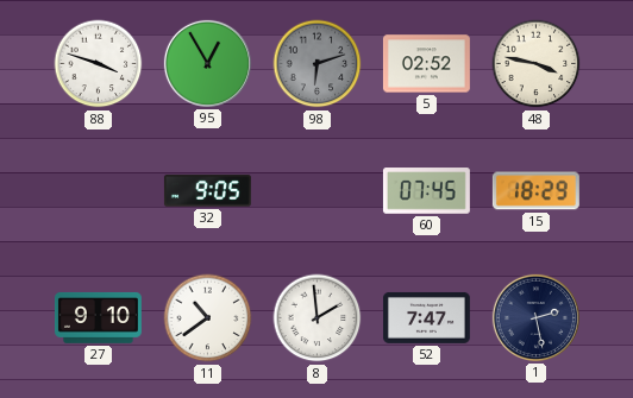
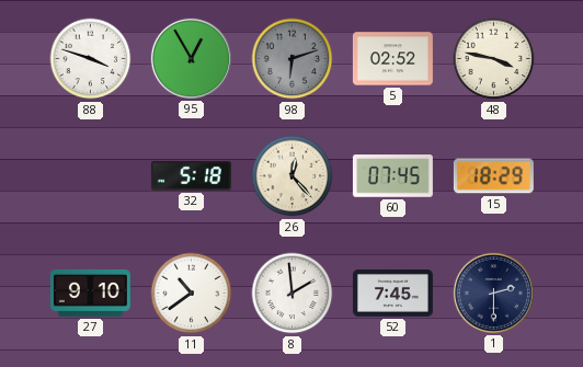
32: 9:05 -> 5:18
26: none -> 12:23
52: 7:47 -> 7:45
1: 2:28 -> 2:30
